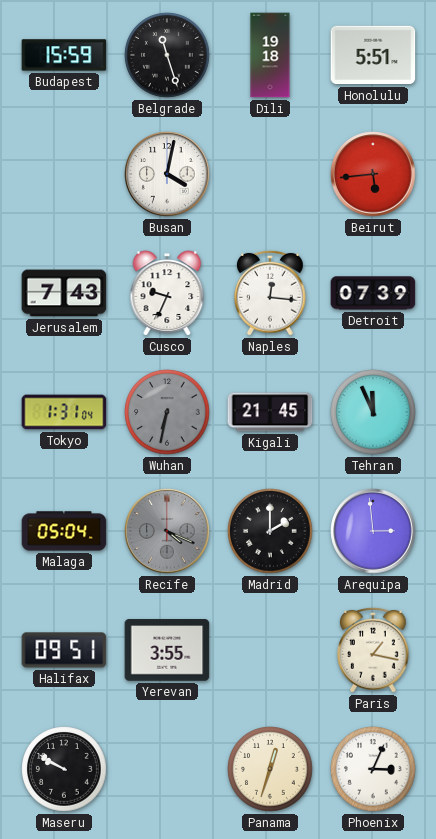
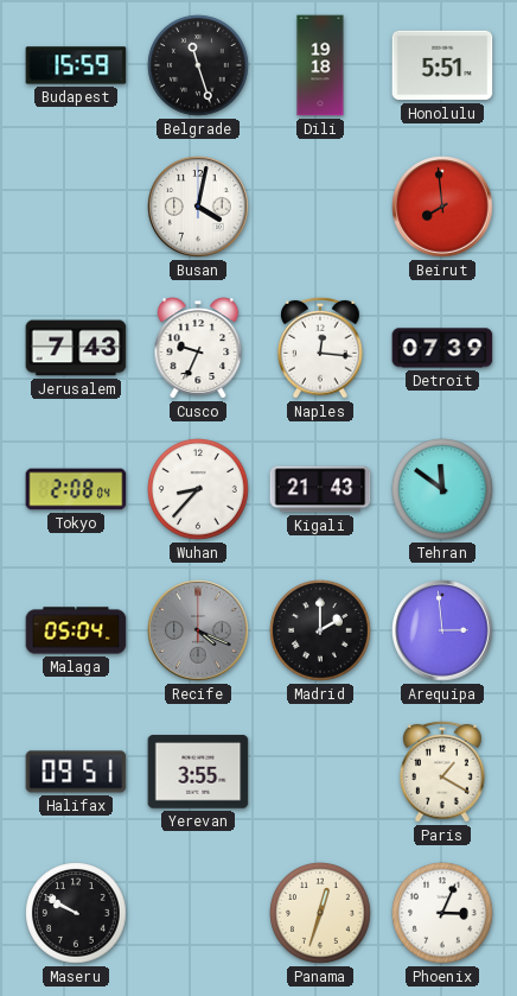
Beirut: 5:44 -> 7:59
Tokyo: 1:31 -> 2:08
Wuhan: 6:32 -> 8:37
Wuhan dial: grey -> white
Kigali: 21:45 -> 21:43
Tehran: 11:56 -> 11:51
Paris: 1:17 -> 1:20
